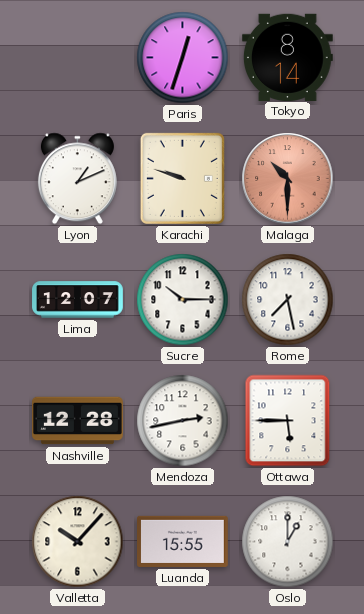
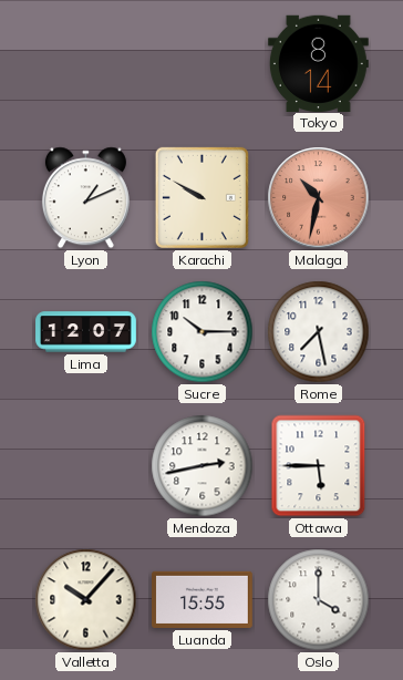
Paris: 12:33 -> none
Karachi: 9:48 -> 9:50
Malaga: 10:30 -> 10:32
Nashville: 12:28 -> none
Oslo: 1:00 -> 4:00
